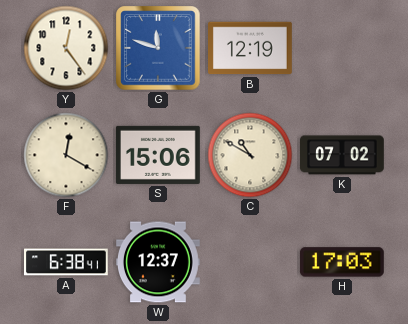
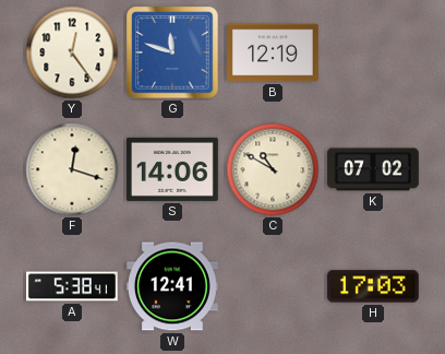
F: 12:20 -> 12:18
S: 15:06 -> 14:06
A: 6:38 -> 5:38
W: 12:37 -> 12:41
